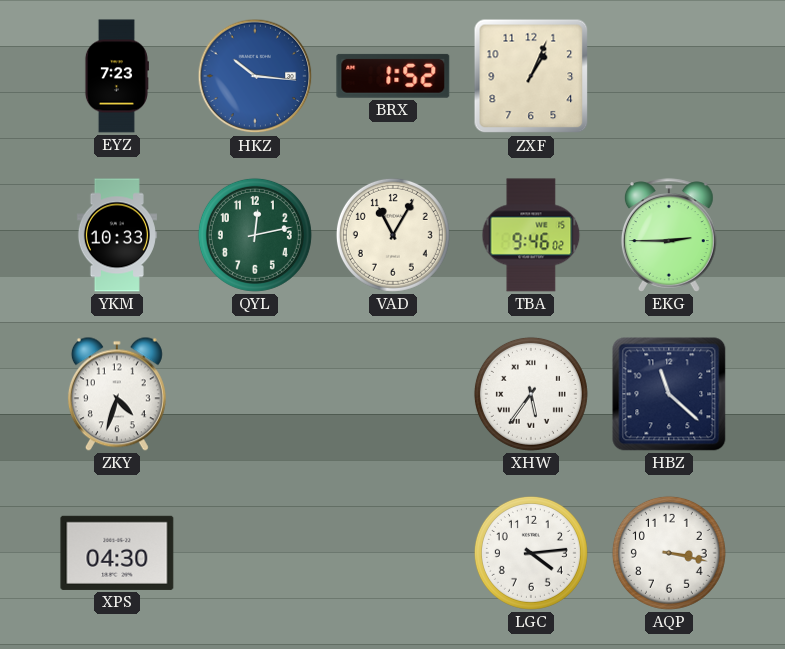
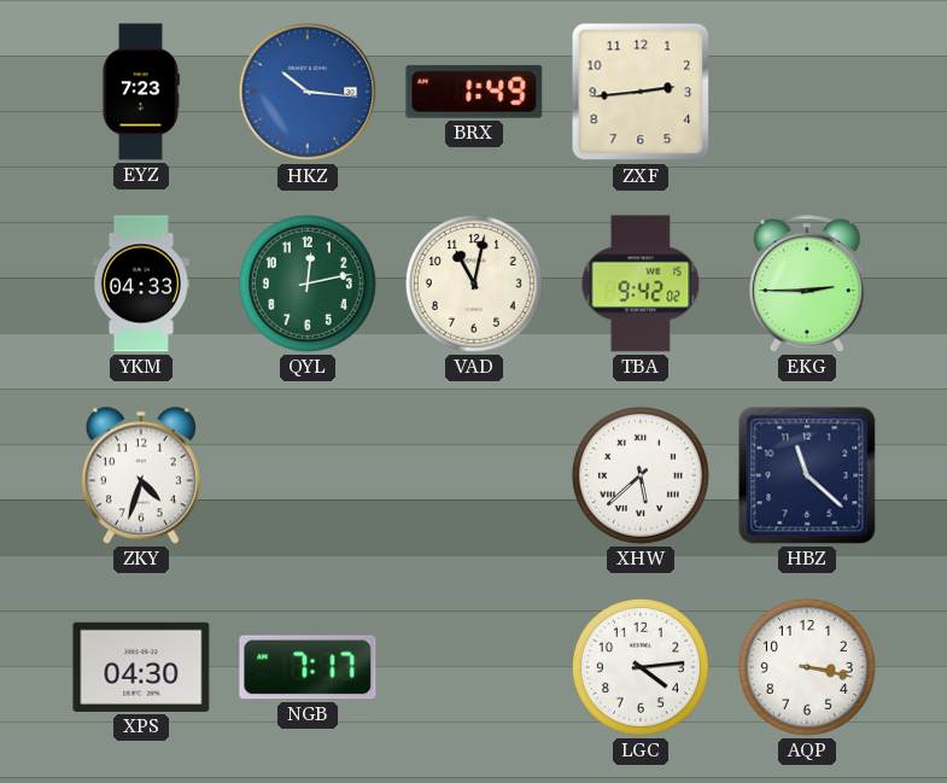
BRX: 1:52 -> 1:49
ZXF: 1:04 -> 2:44
YKM: 10:33 -> 04:33
VAD: 11:05 -> 11:02
TBA: 9:46 -> 9:42
XHW: 5:36 -> 5:38
NGB: none -> 7:17
